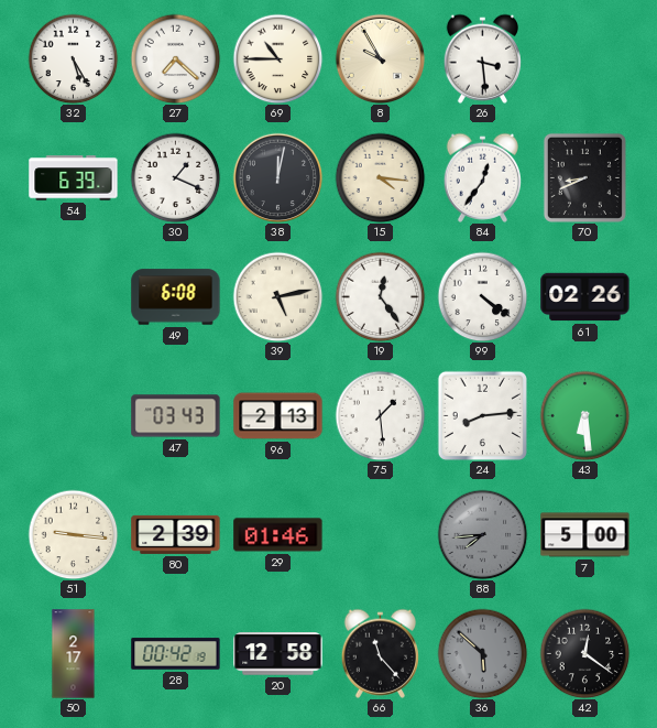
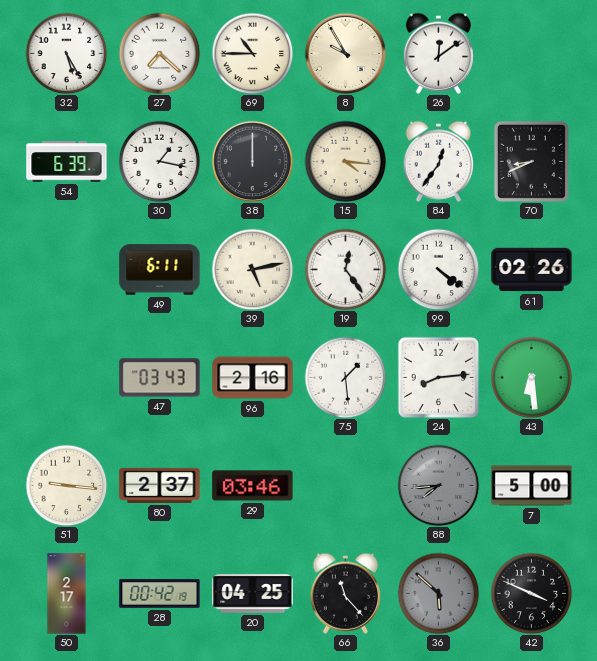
26: 3:29 -> 12:09
30: 1:19 -> 1:17
38: 12:02 -> 12:00
49: 6:08 -> 6:11
96: 2:13 -> 2:16
80: 2:39 -> 2:37
29: 01:46 -> 03:46
20: 12:58 -> 04:25
42: 12:21 -> 3:49
